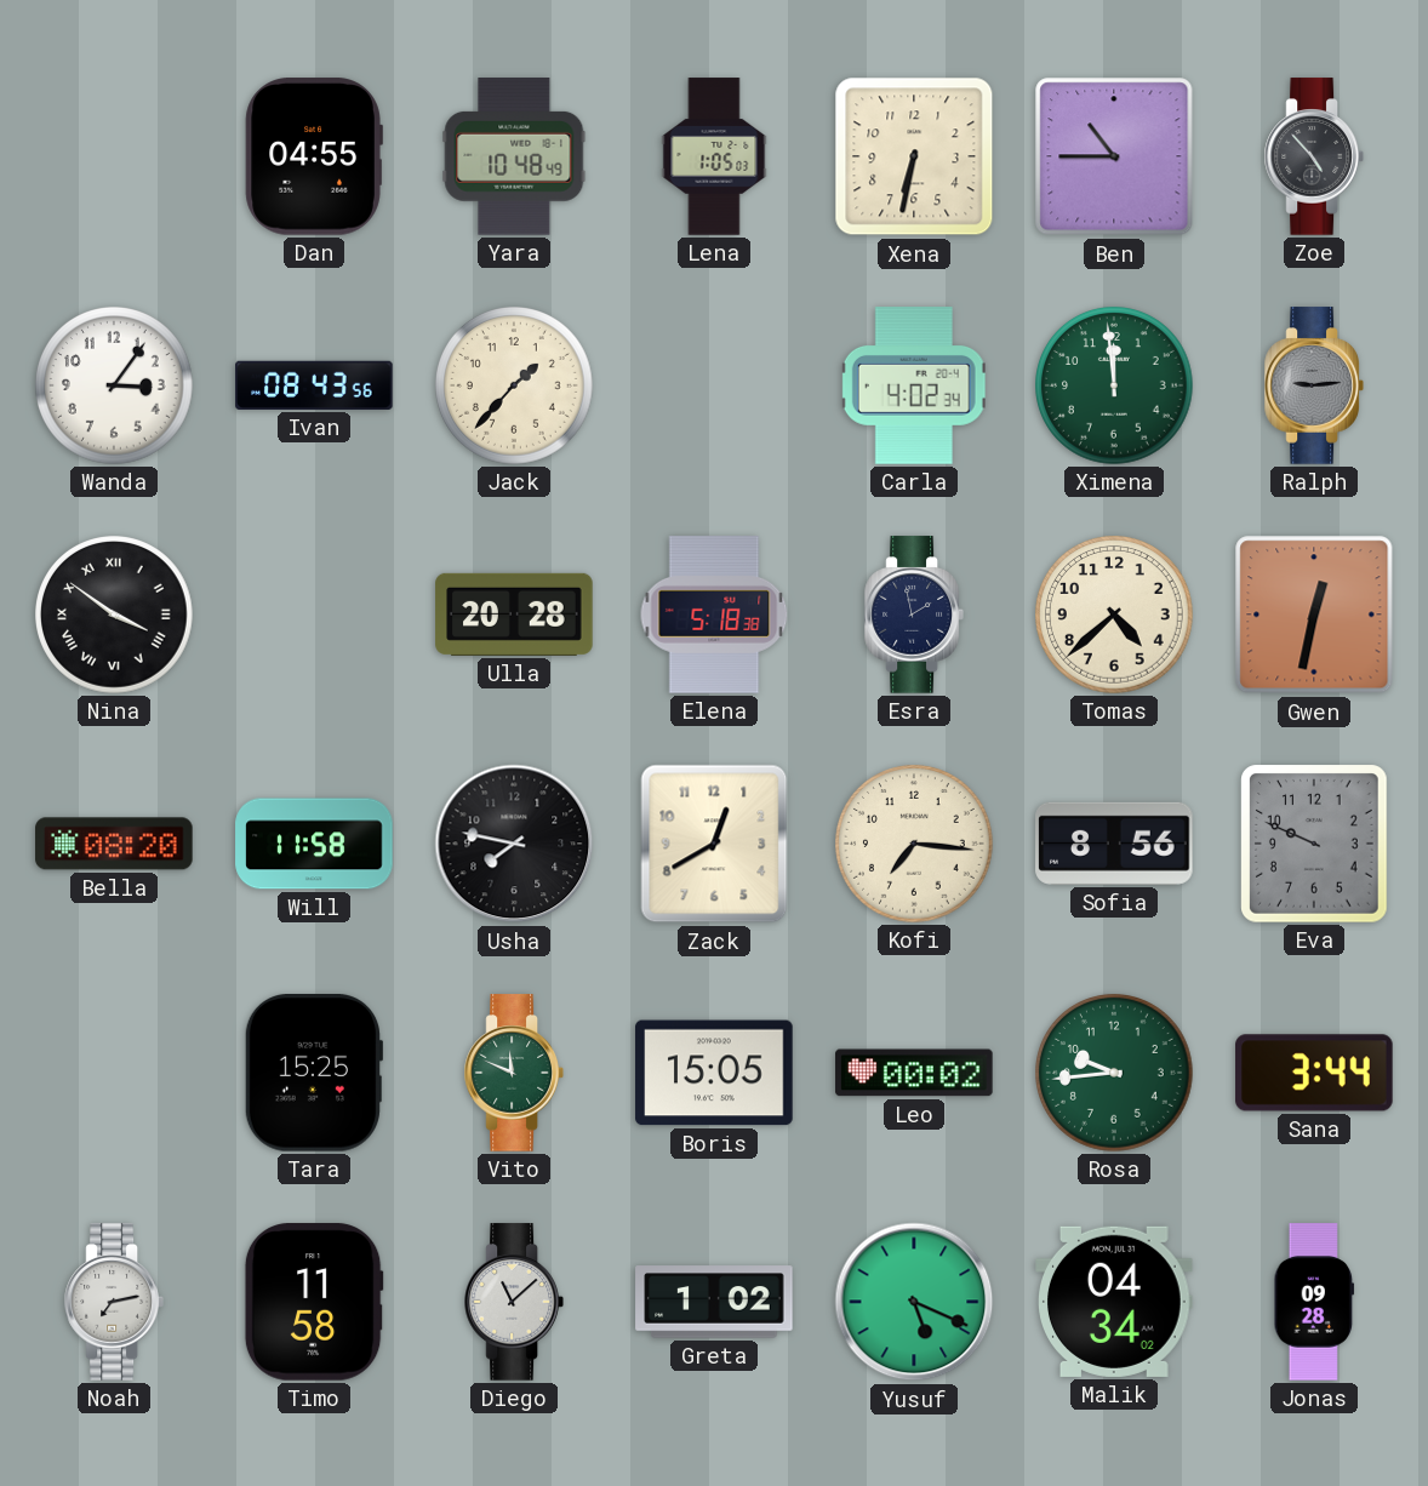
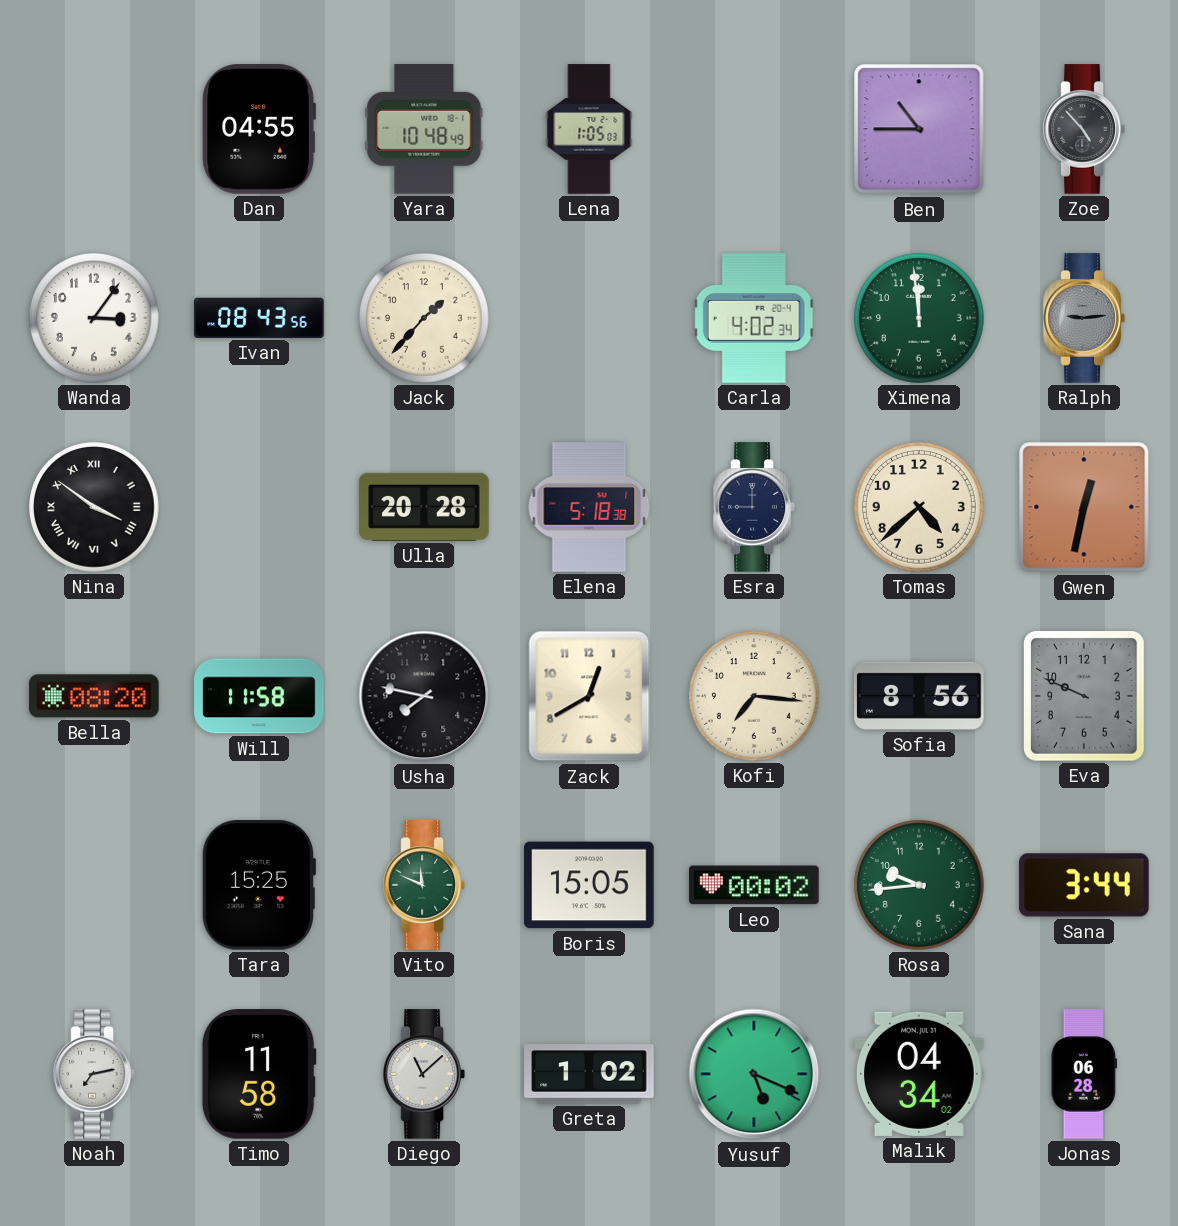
Xena: 6:32 -> none
Esra: 1:58 -> 9:00
Jonas: 09:28 -> 06:28
